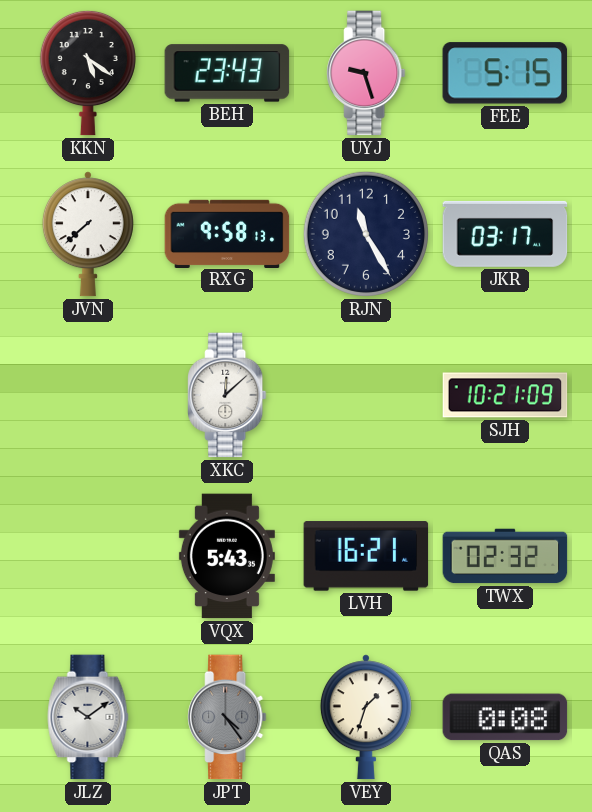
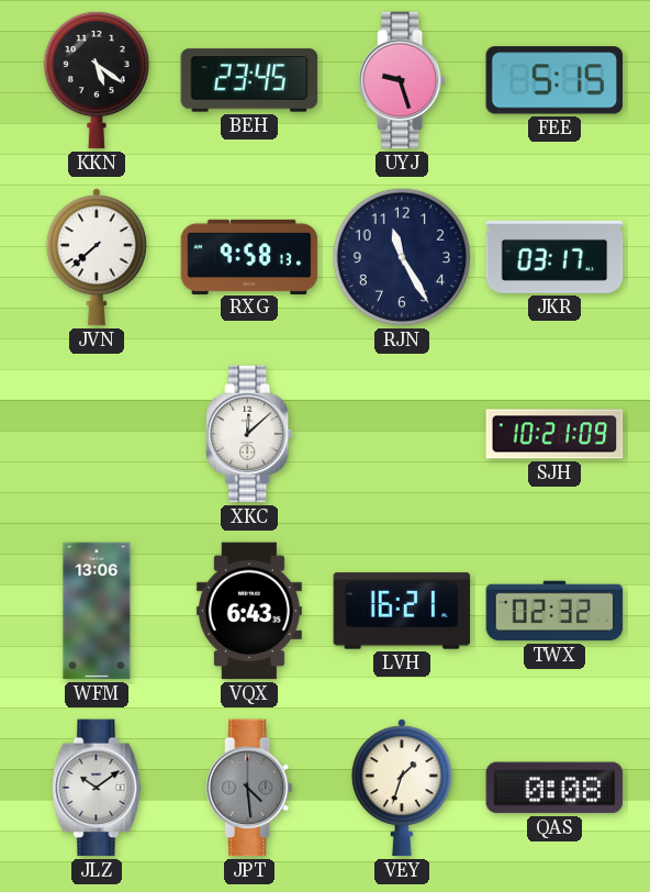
BEH: 23:43 -> 23:45
WFM: none -> 13:06
VQX: 5:43 -> 6:43
JPT: 4:24 -> 4:29
